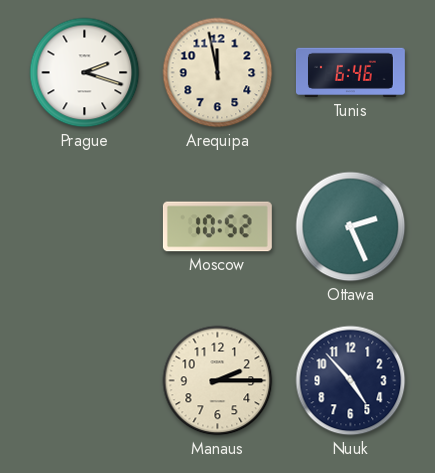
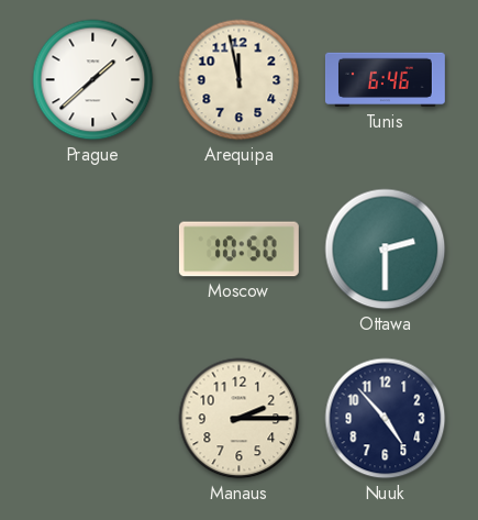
Prague: 2:18 -> 1:38
Moscow: 10:52 -> 10:50
Ottawa: 2:26 -> 2:30
